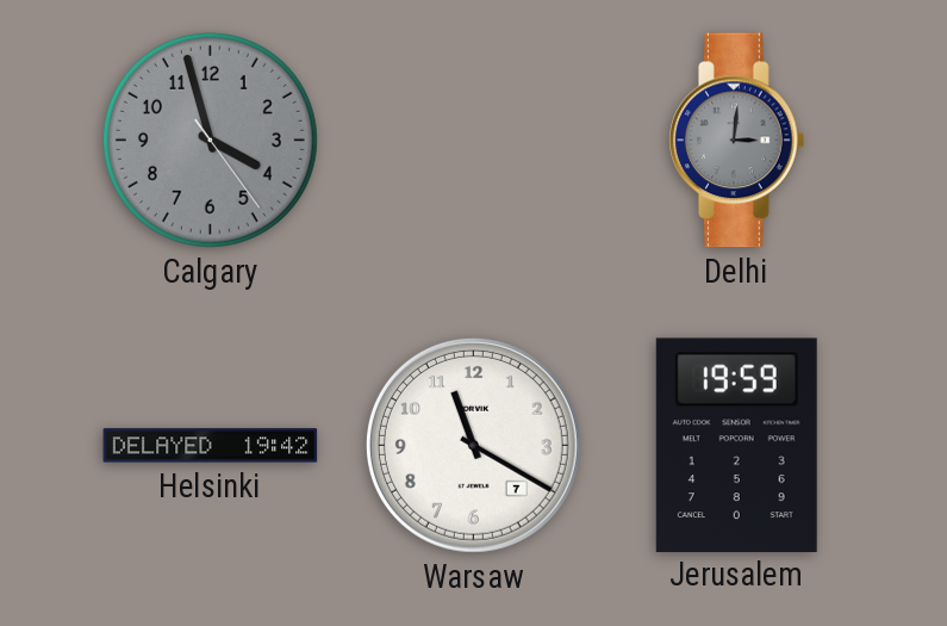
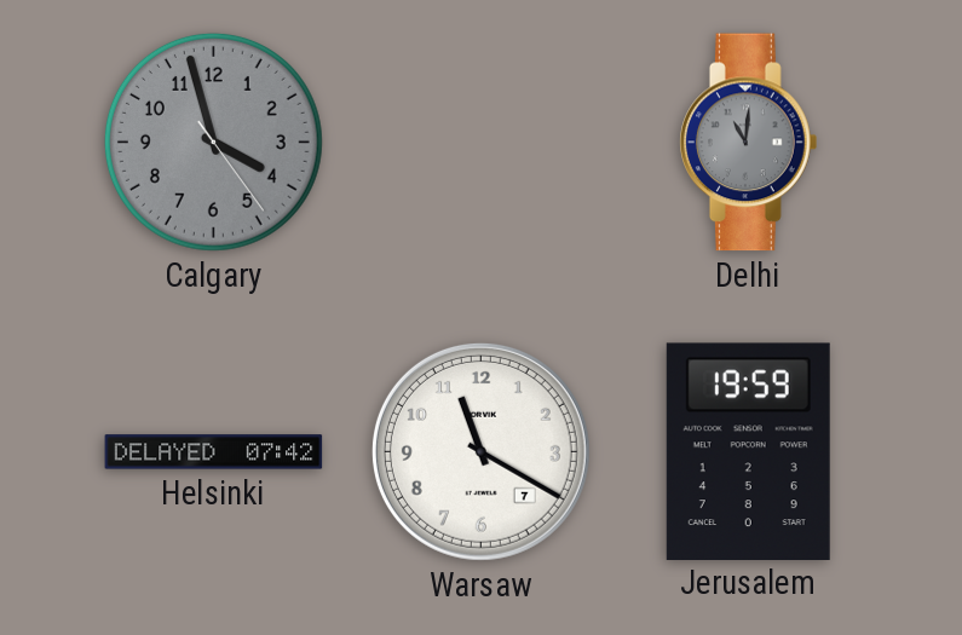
Delhi: 3:01 -> 11:01
Helsinki: 19:42 -> 07:42
